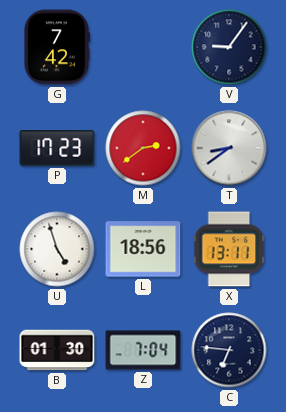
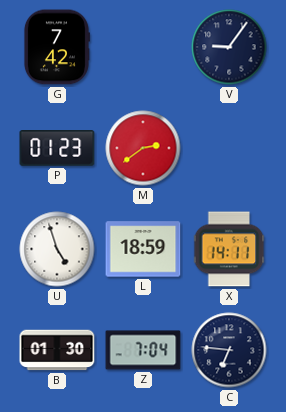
P: 17:23 -> 01:23
T: 8:39 -> none
L: 18:56 -> 18:59
X: 13:11 -> 14:11
